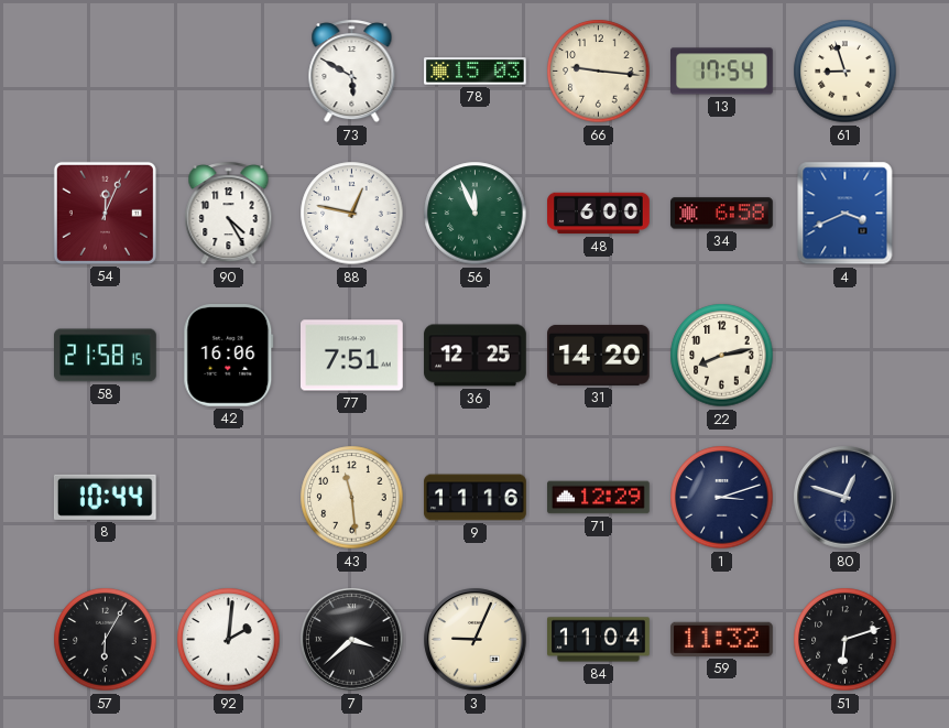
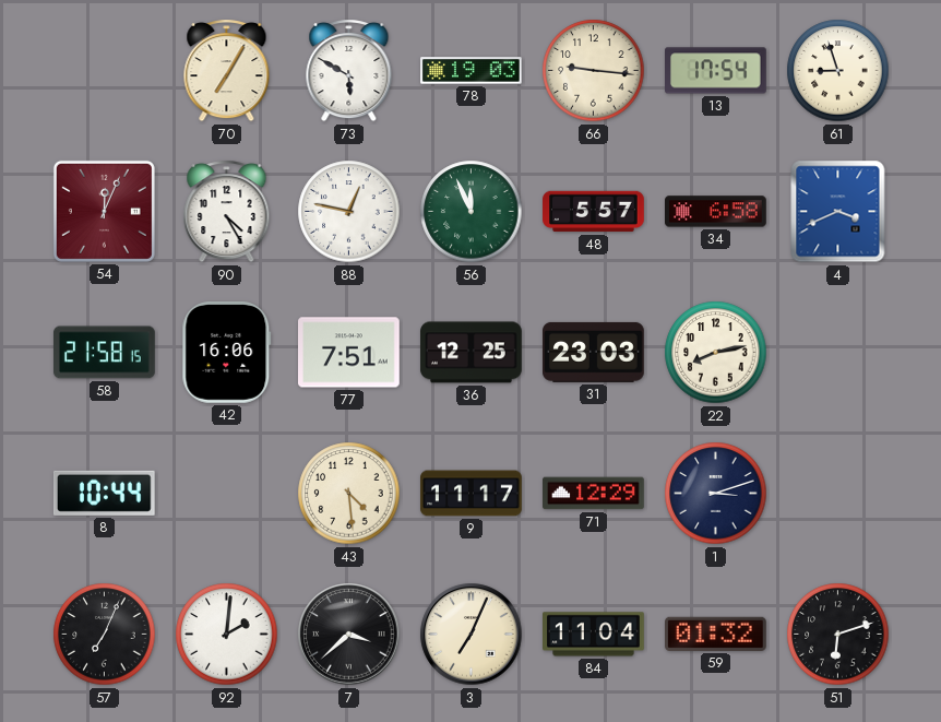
70: none -> 7:05
78: 15:03 -> 19:03
48: 6:00 -> 5:57
31: 14:20 -> 23:03
43: 11:29 -> 4:29
9: 11:16 -> 11:17
80: 12:48 -> none
57: 6:05 -> 7:04
3: 9:04 -> 7:04
59: 11:32 -> 01:32
